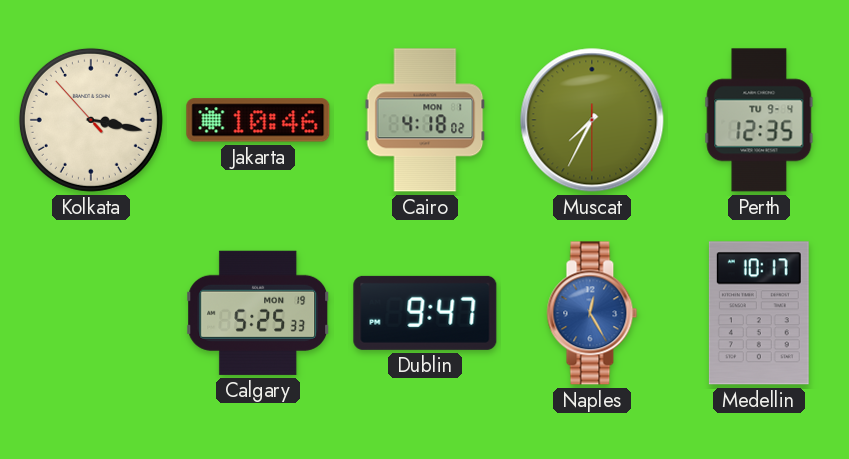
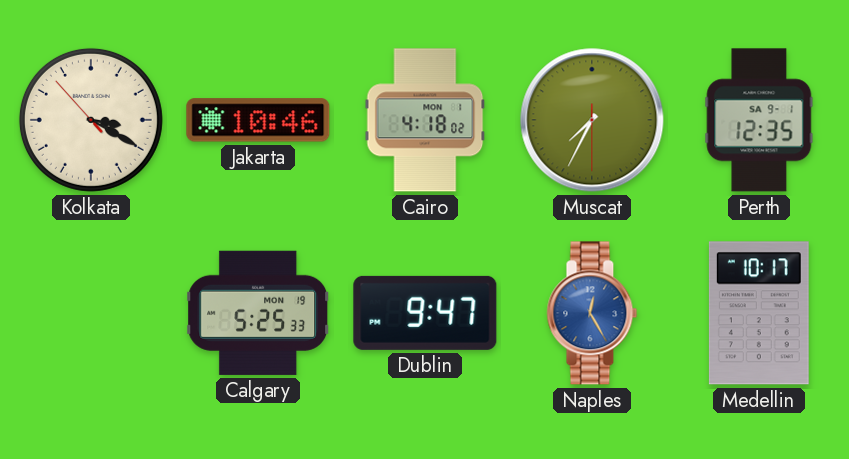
Kolkata: 3:16 -> 3:19
Perth date: TU 9-4 -> SA 9-1
